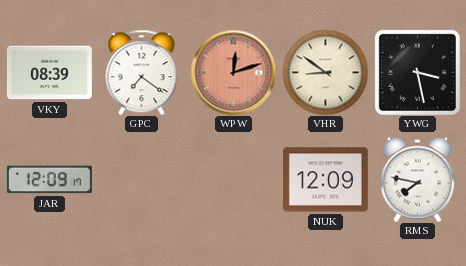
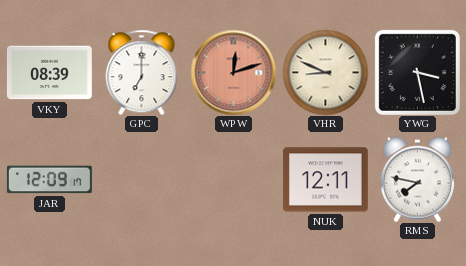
GPC: 7:21 -> 7:00
VHR: 8:51 -> 8:49
NUK: 12:09 -> 12:11
